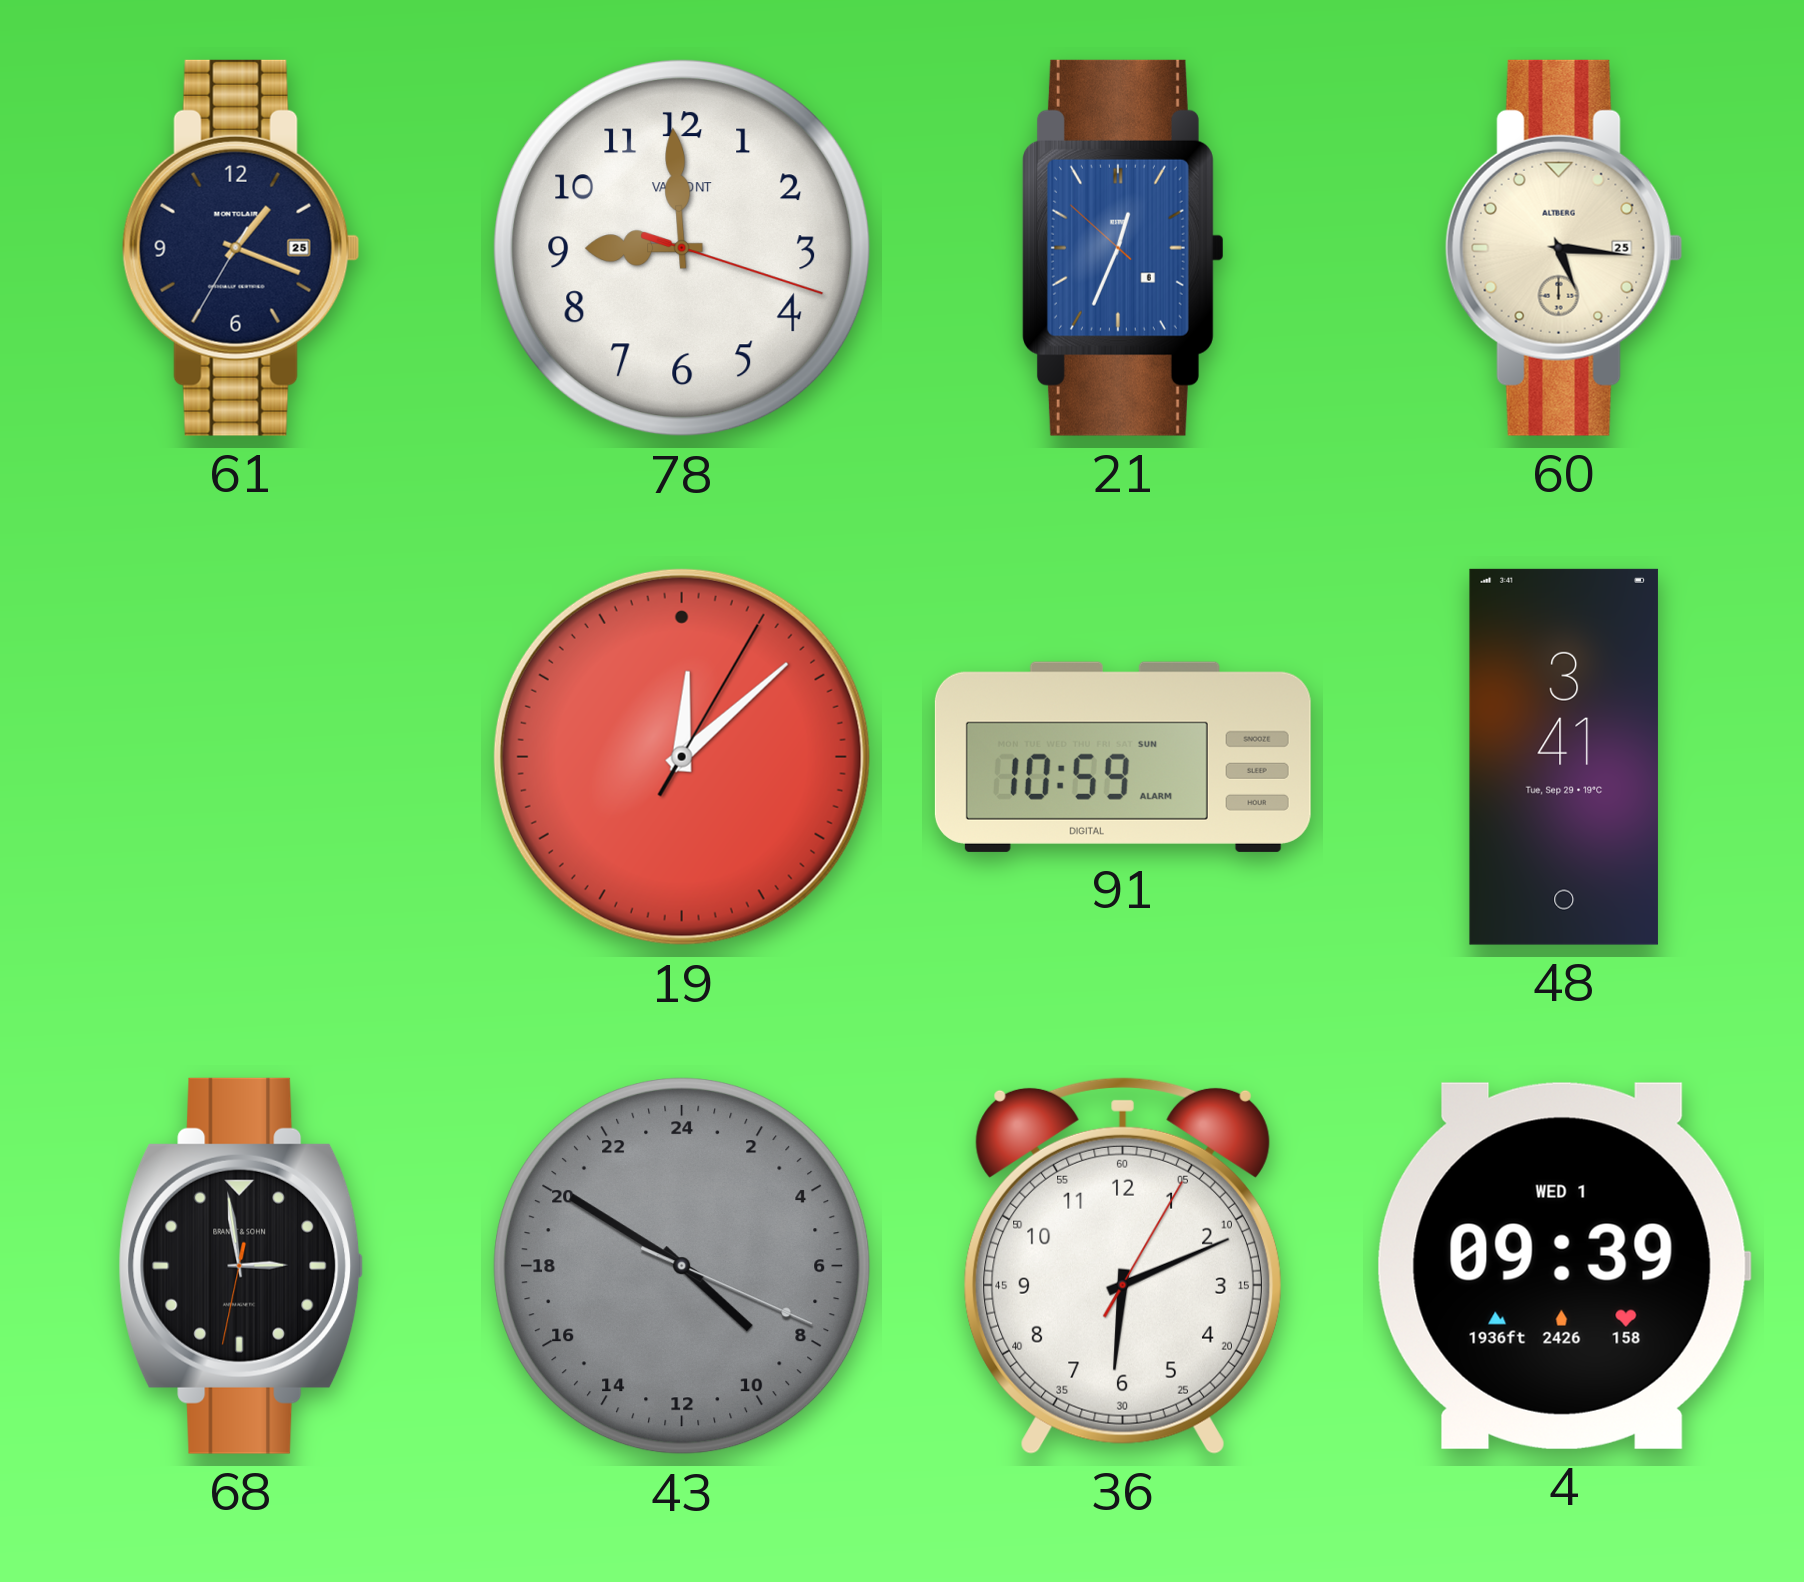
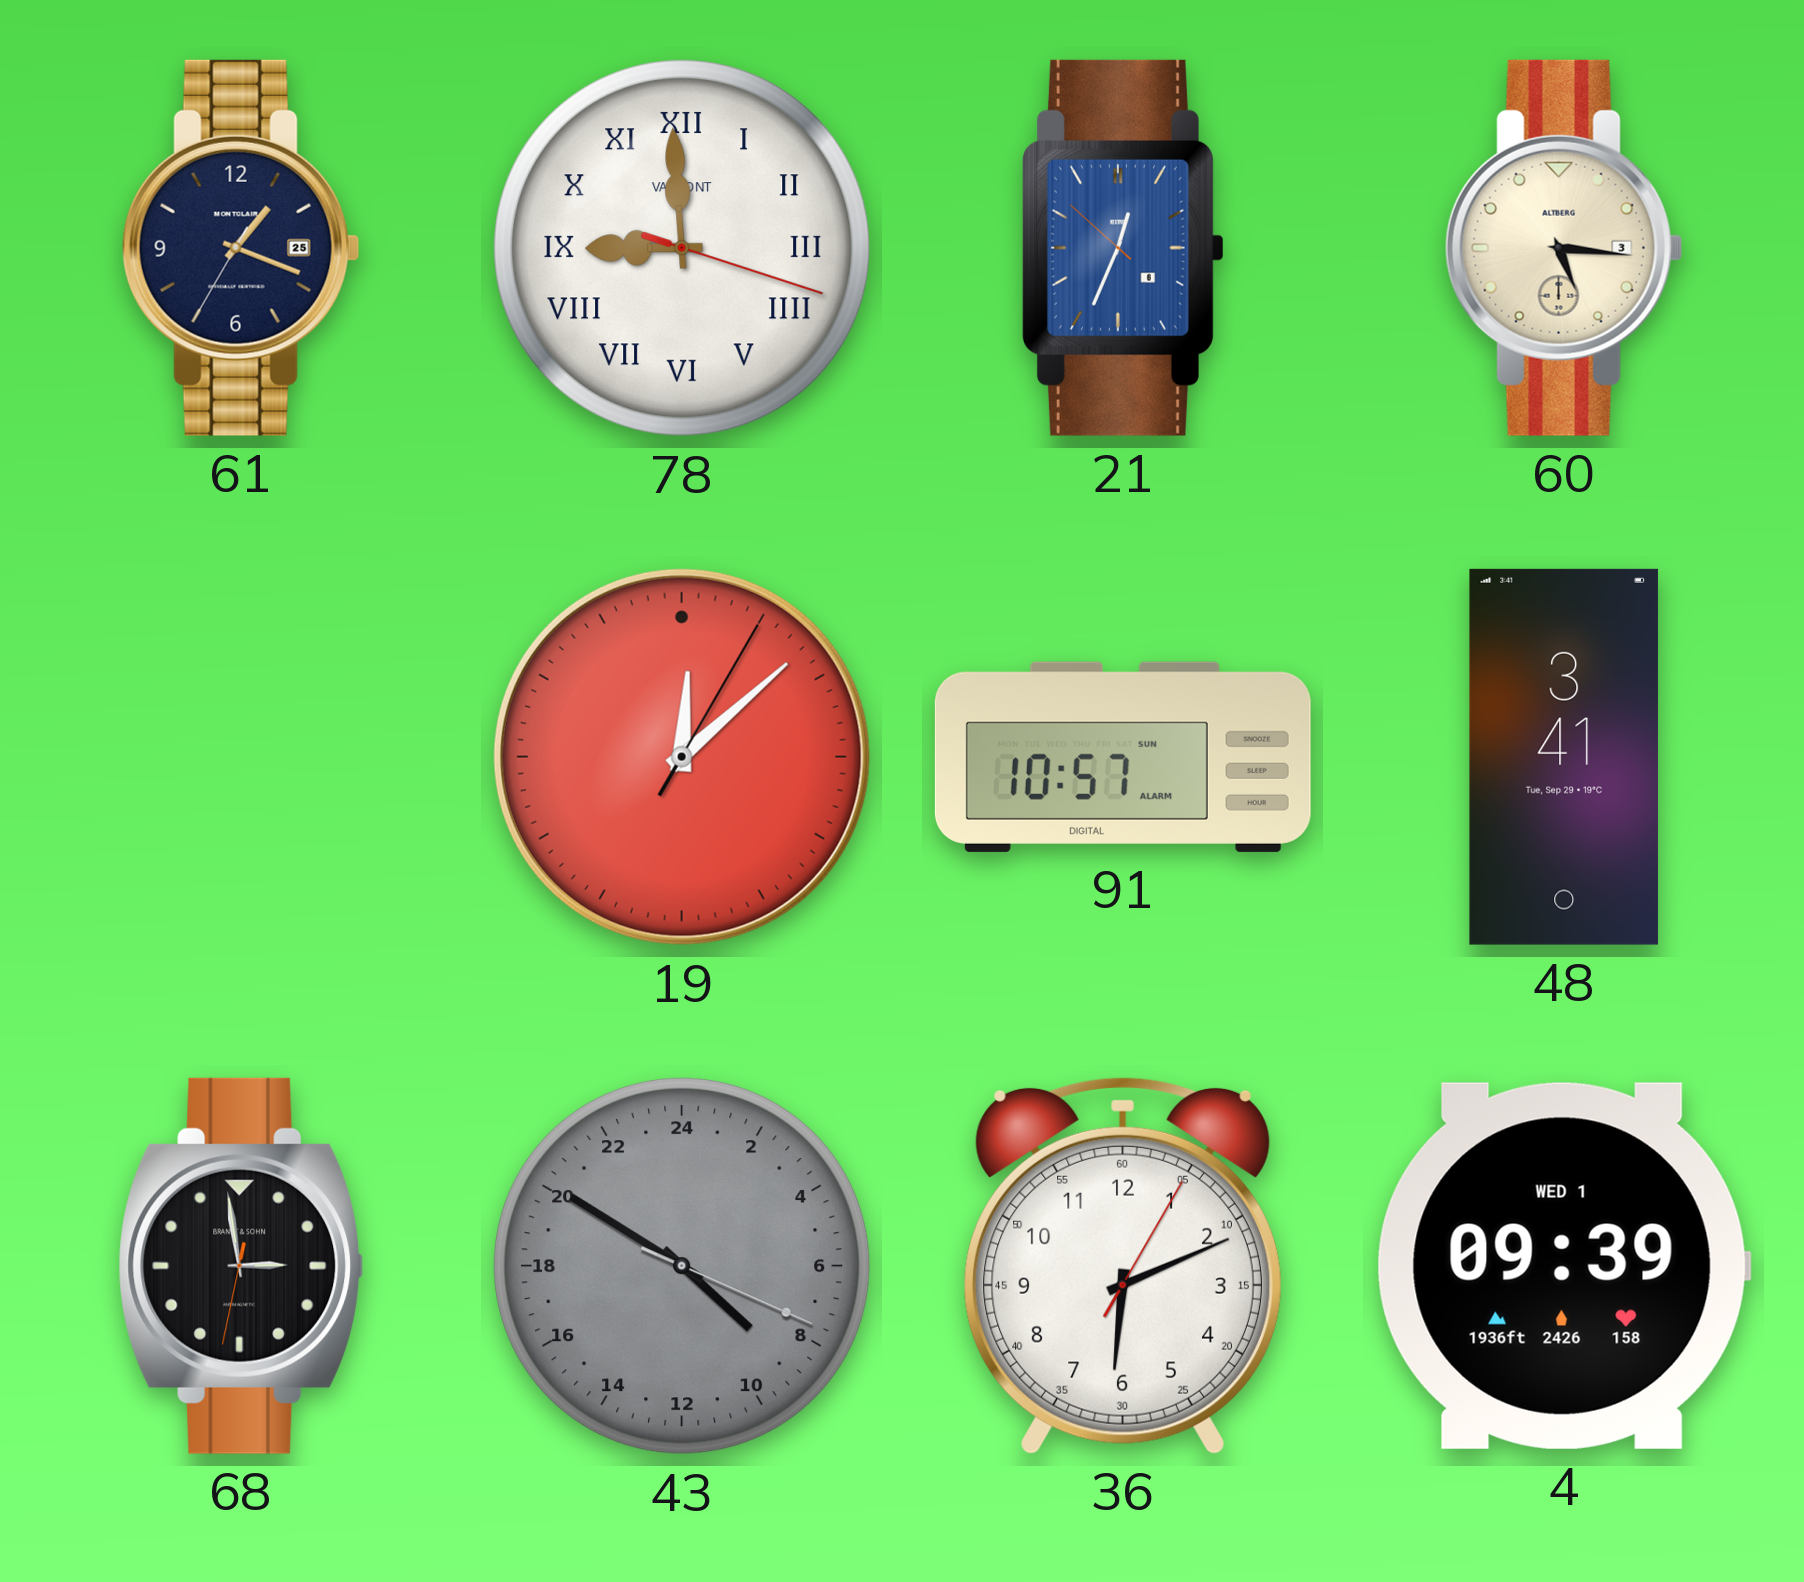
78 numerals: Arabic -> Roman
60 date: 25 -> 3
91: 10:59 -> 10:57
